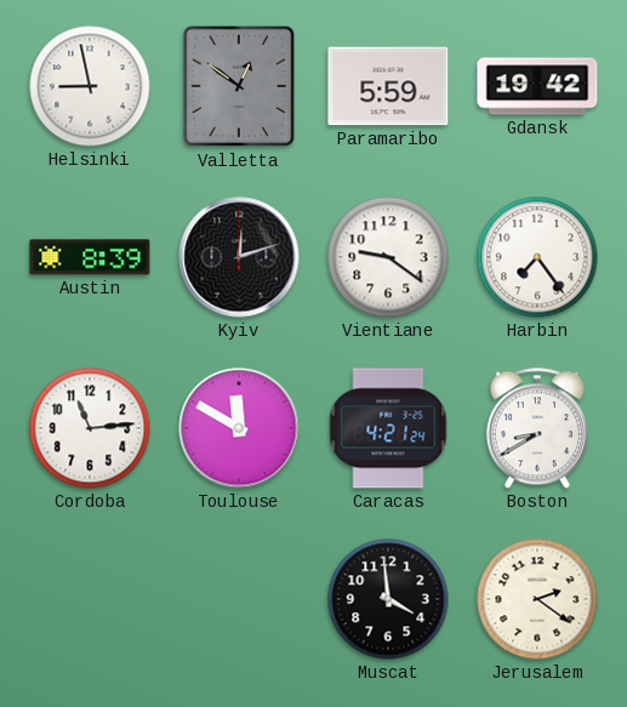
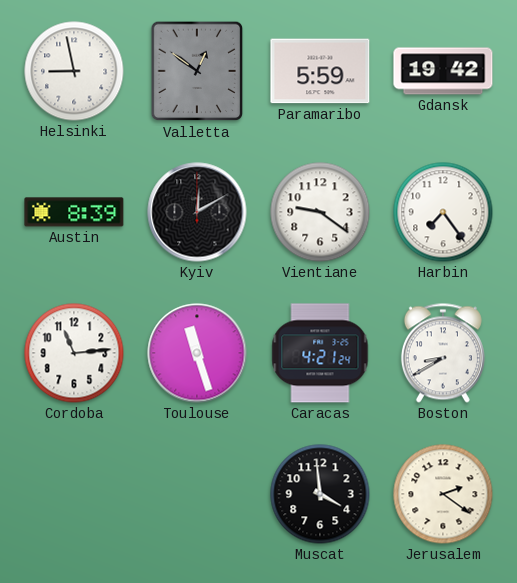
Kyiv: 12:12 -> 12:10
Toulouse: 11:50 -> 11:27
